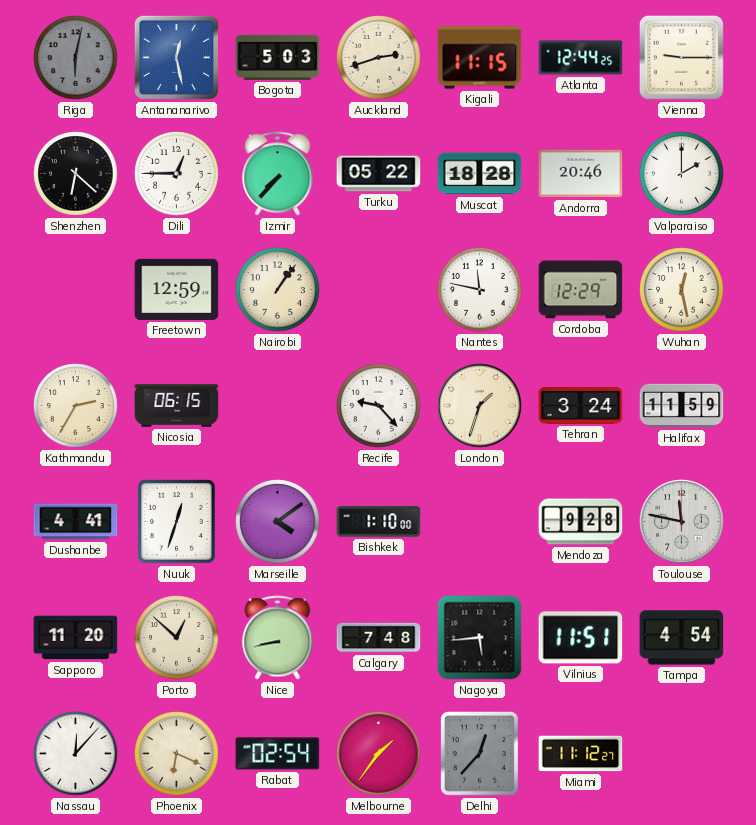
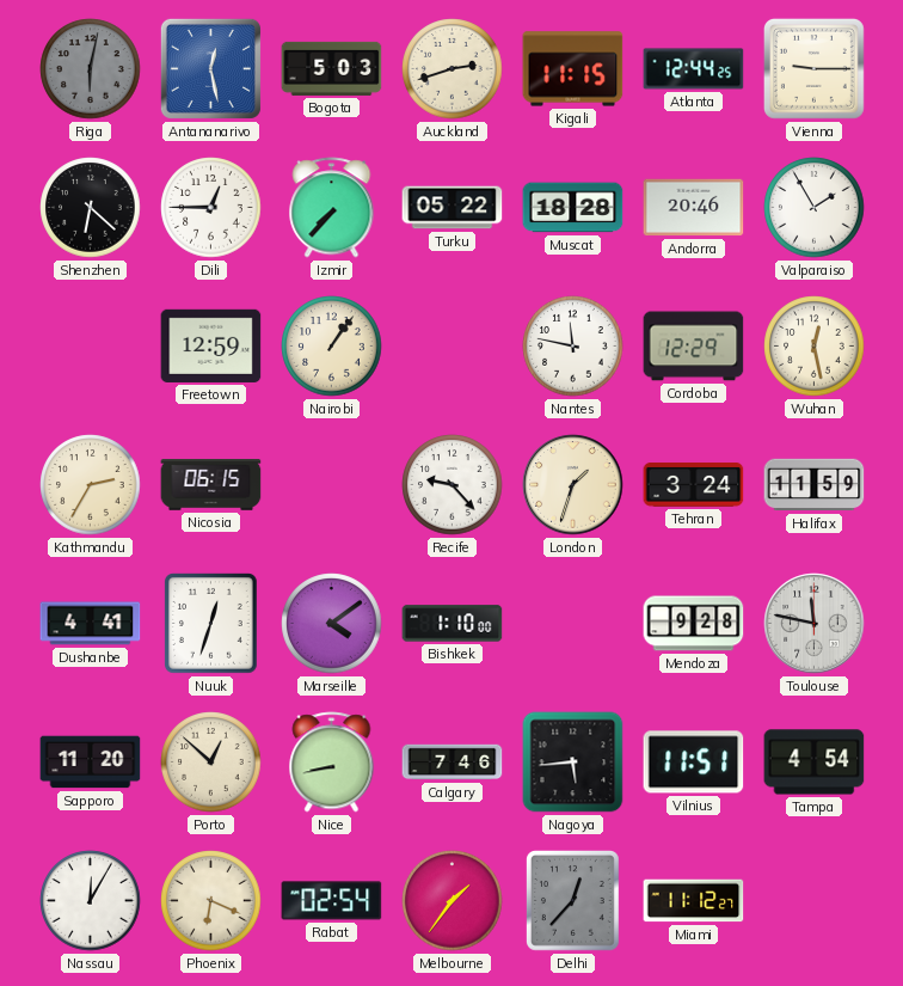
Valparaiso: 2:00 -> 1:55
Calgary: 7:48 -> 7:46
Nassau: 12:07 -> 12:05
